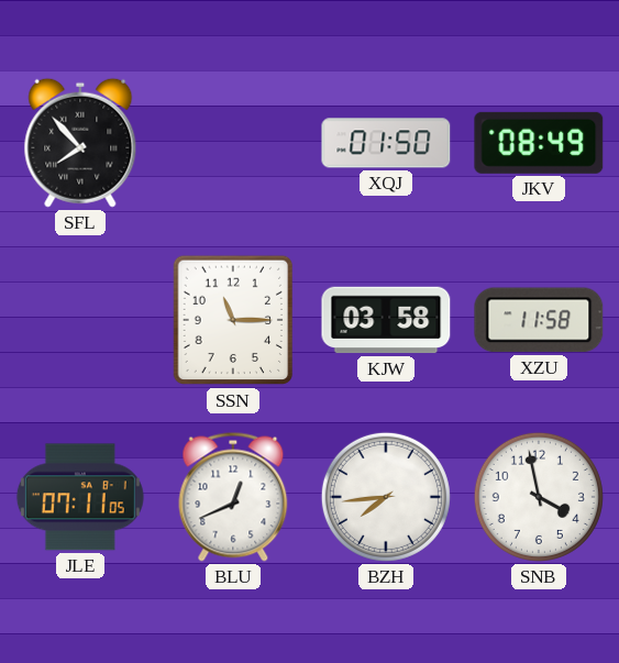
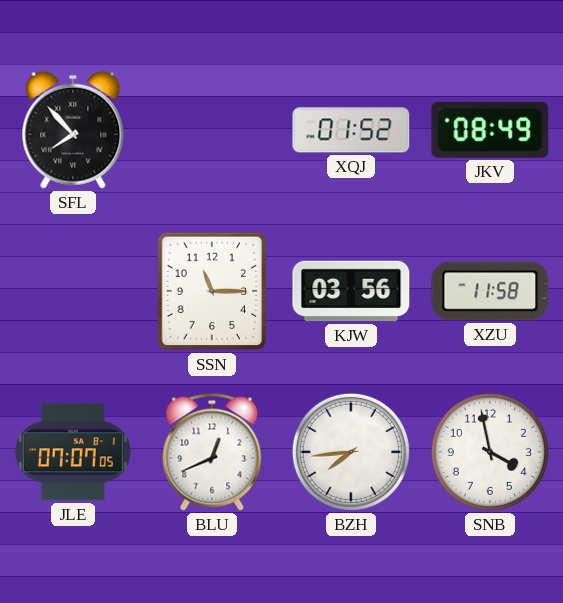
XQJ: 01:50 -> 01:52
KJW: 03:58 -> 03:56
JLE: 07:11 -> 07:07
